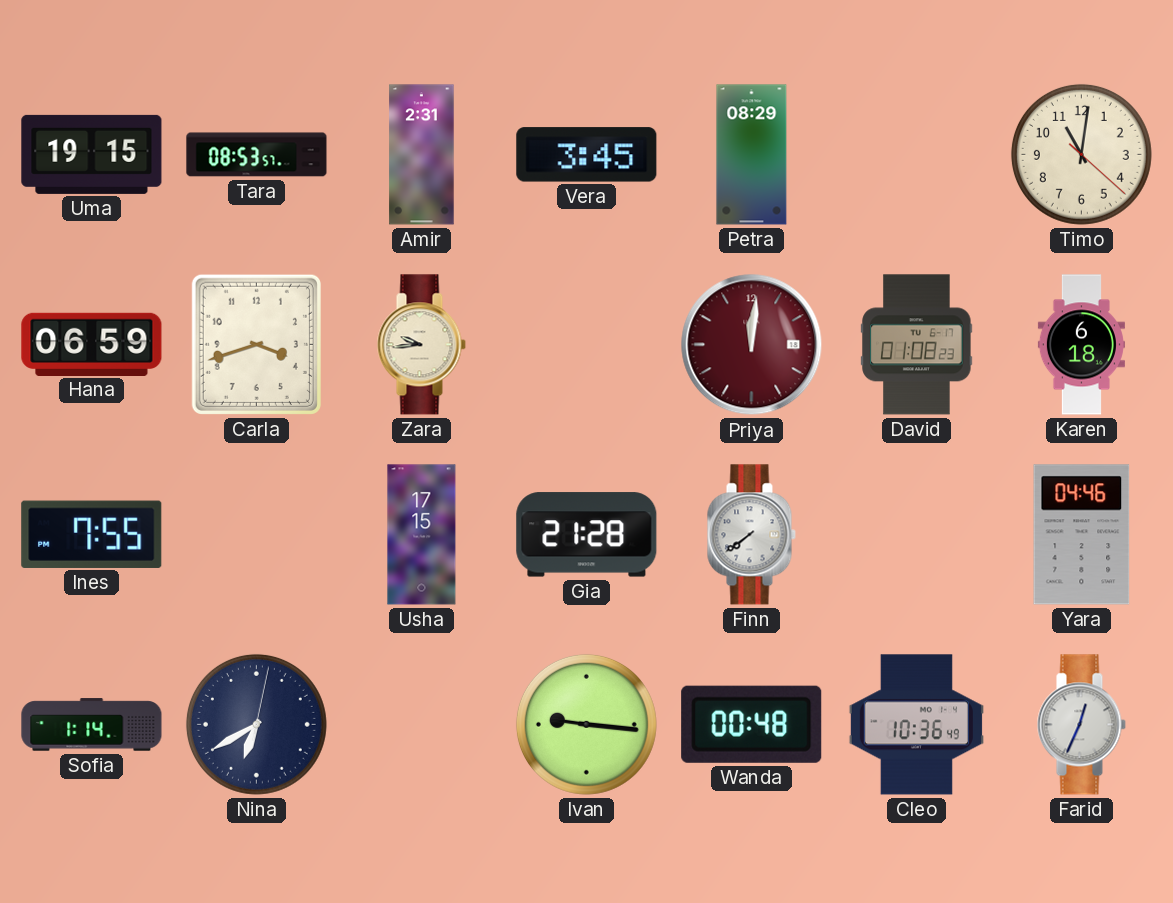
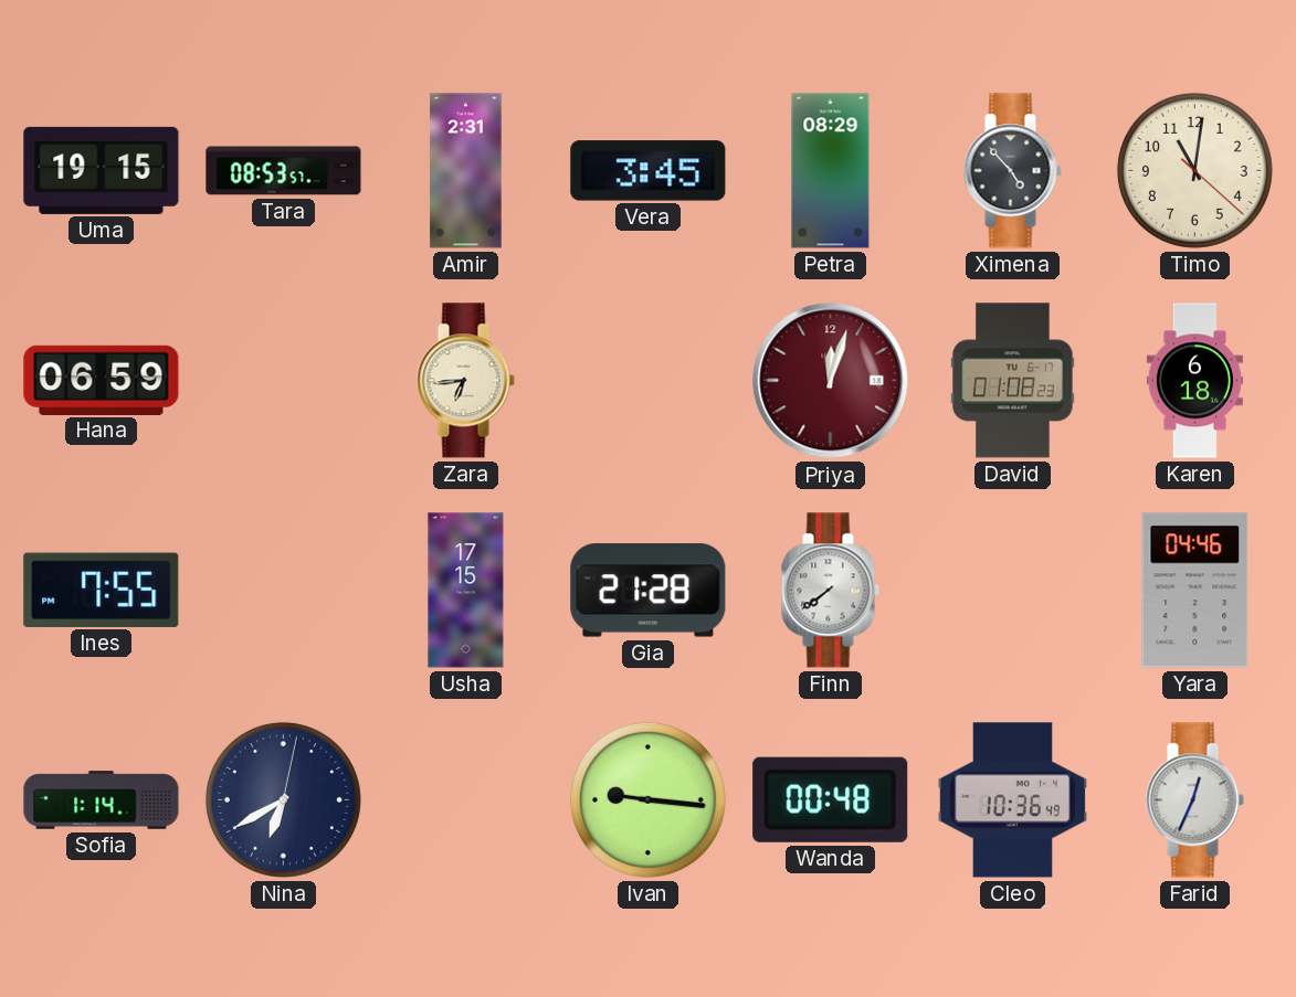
Ximena: none -> 4:53
Carla: 3:42 -> none
Zara: 9:44 -> 6:44
Priya: 12:01 -> 12:03
